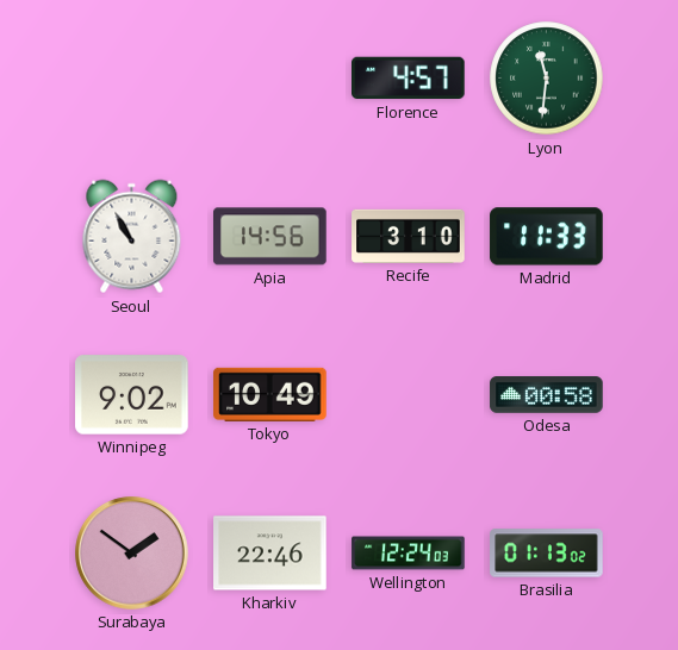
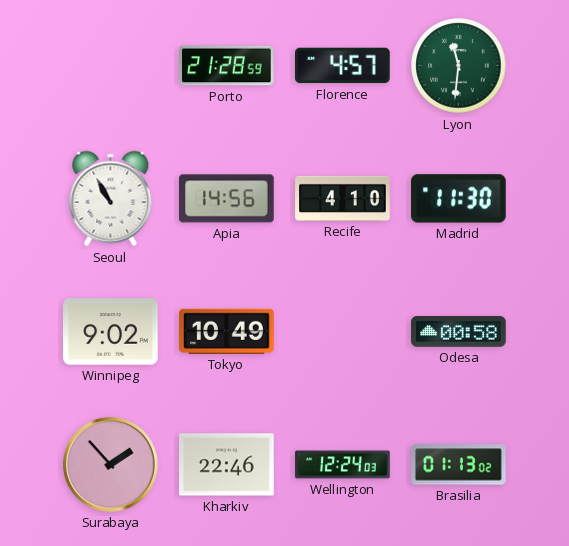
Porto: none -> 21:28
Recife: 3:10 -> 4:10
Madrid: 11:33 -> 11:30
Surabaya: 1:51 -> 1:53
